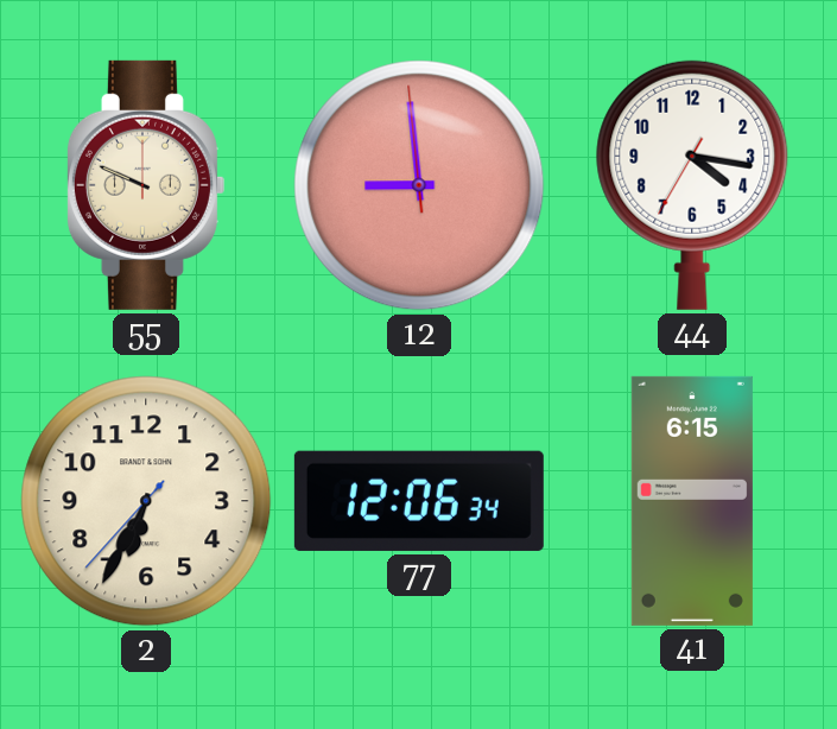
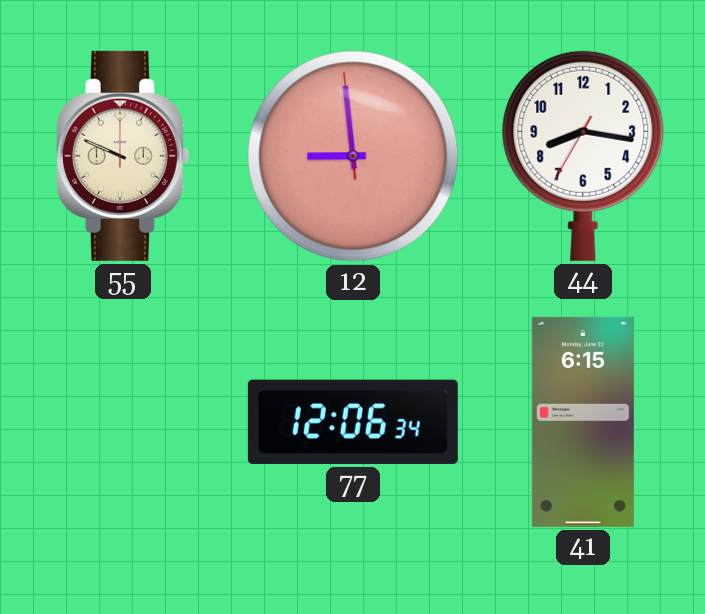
44: 4:16 -> 8:16
2: 6:34 -> none
